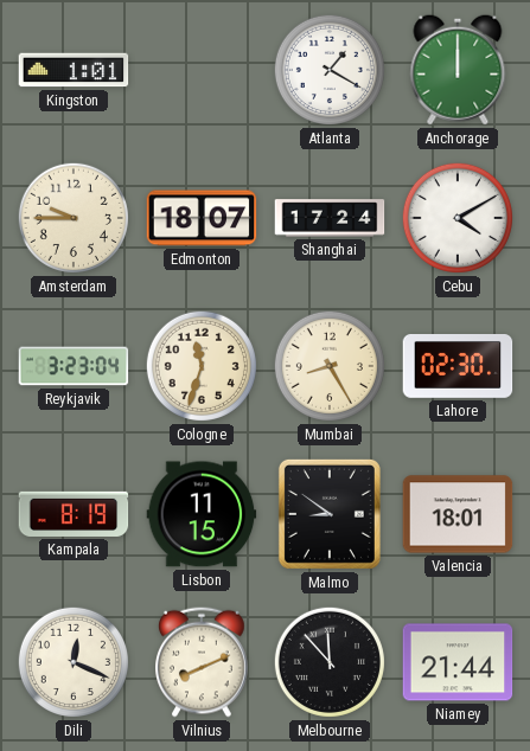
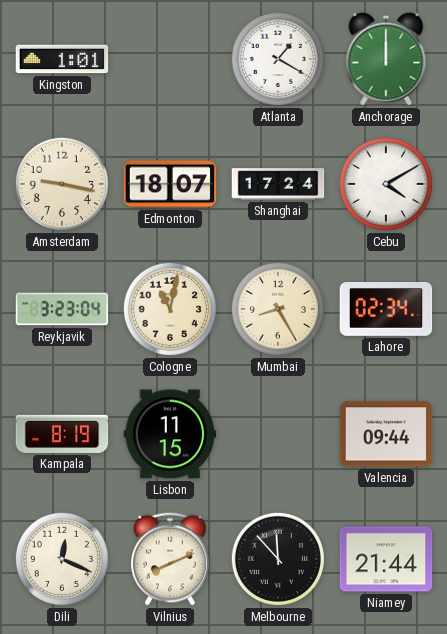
Amsterdam: 9:45 -> 9:17
Cologne: 11:33 -> 11:02
Lahore: 02:30 -> 02:34
Malmo: 8:51 -> none
Valencia: 18:01 -> 09:44
